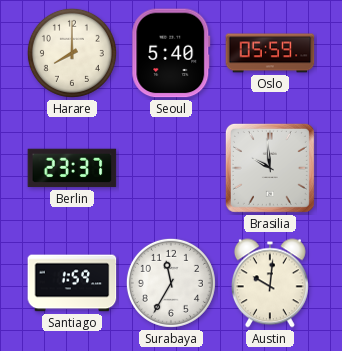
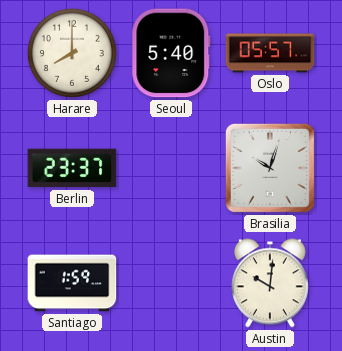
Oslo: 05:59 -> 05:57
Brasilia: 9:59 -> 10:03
Surabaya: 11:35 -> none
